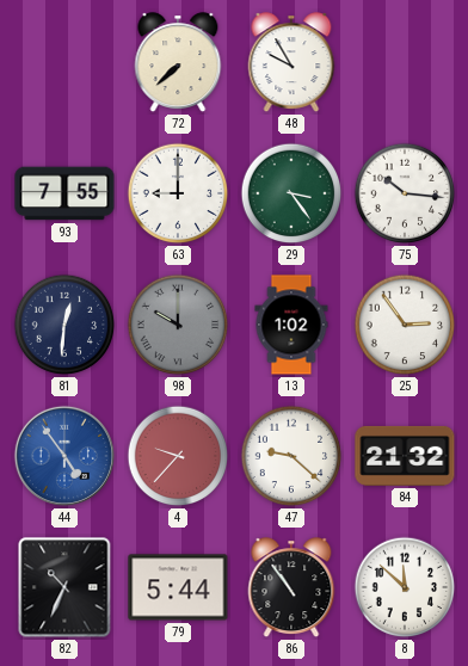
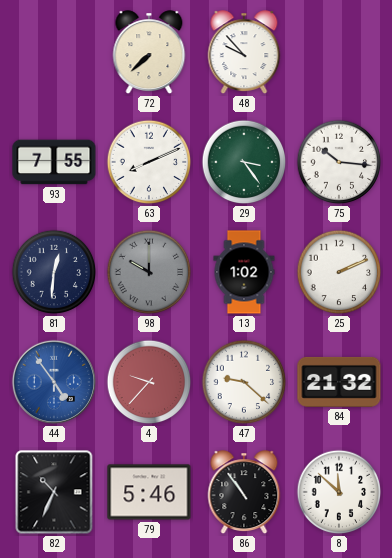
48: 9:55 -> 9:53
63: 9:00 -> 8:11
25: 2:54 -> 2:11
79: 5:44 -> 5:46
